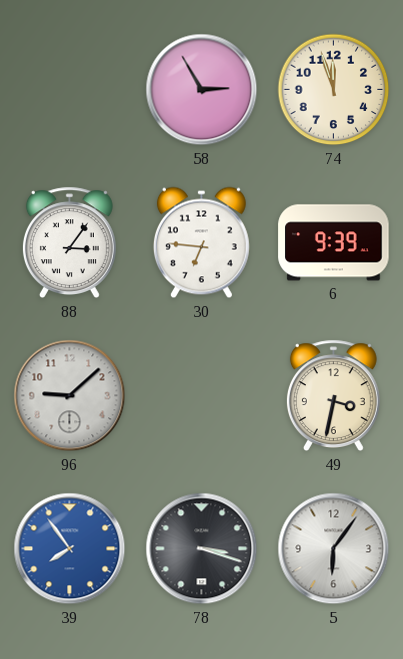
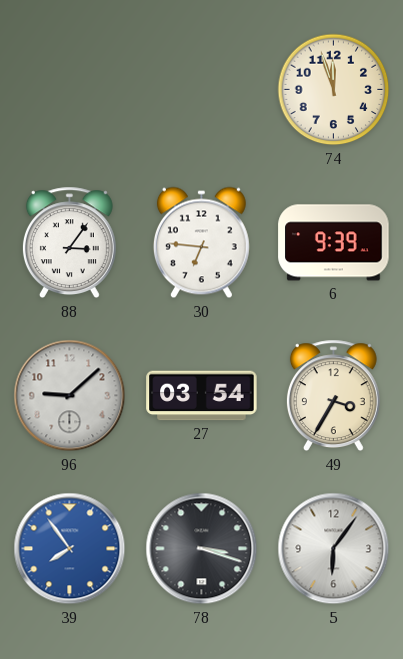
58: 2:55 -> none
27: none -> 03:54
49: 3:32 -> 3:35
